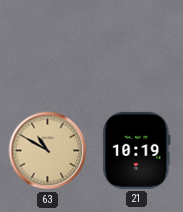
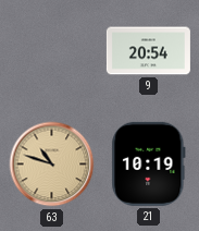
9: none -> 20:54
63: 10:50 -> 10:48
